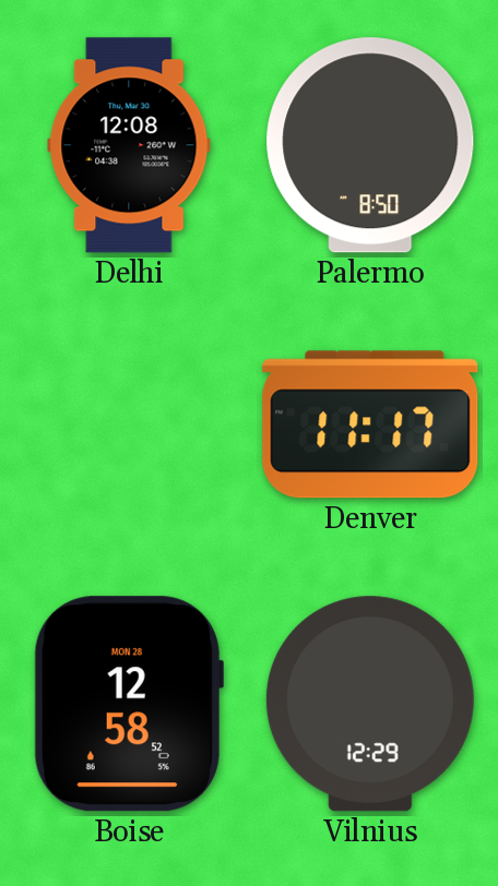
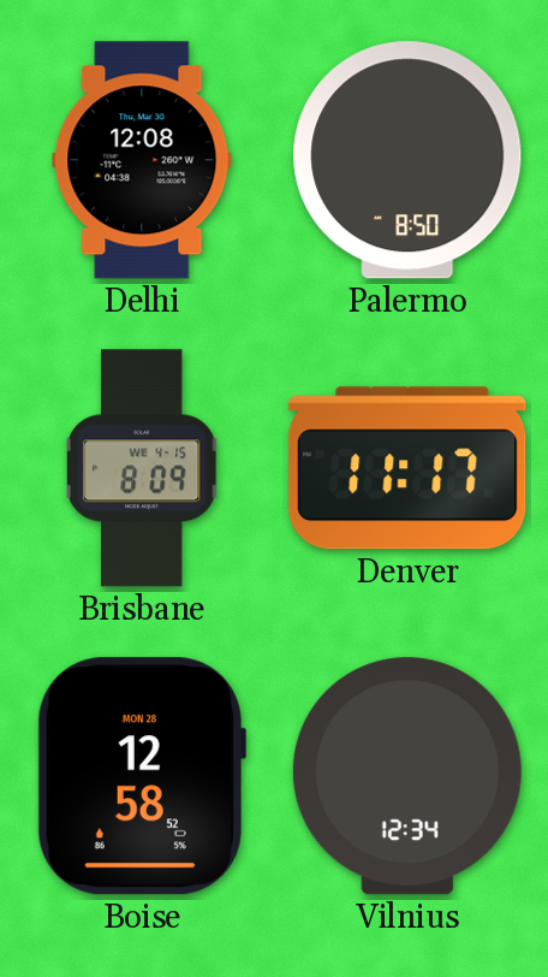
Brisbane: none -> 8:09
Vilnius: 12:29 -> 12:34
